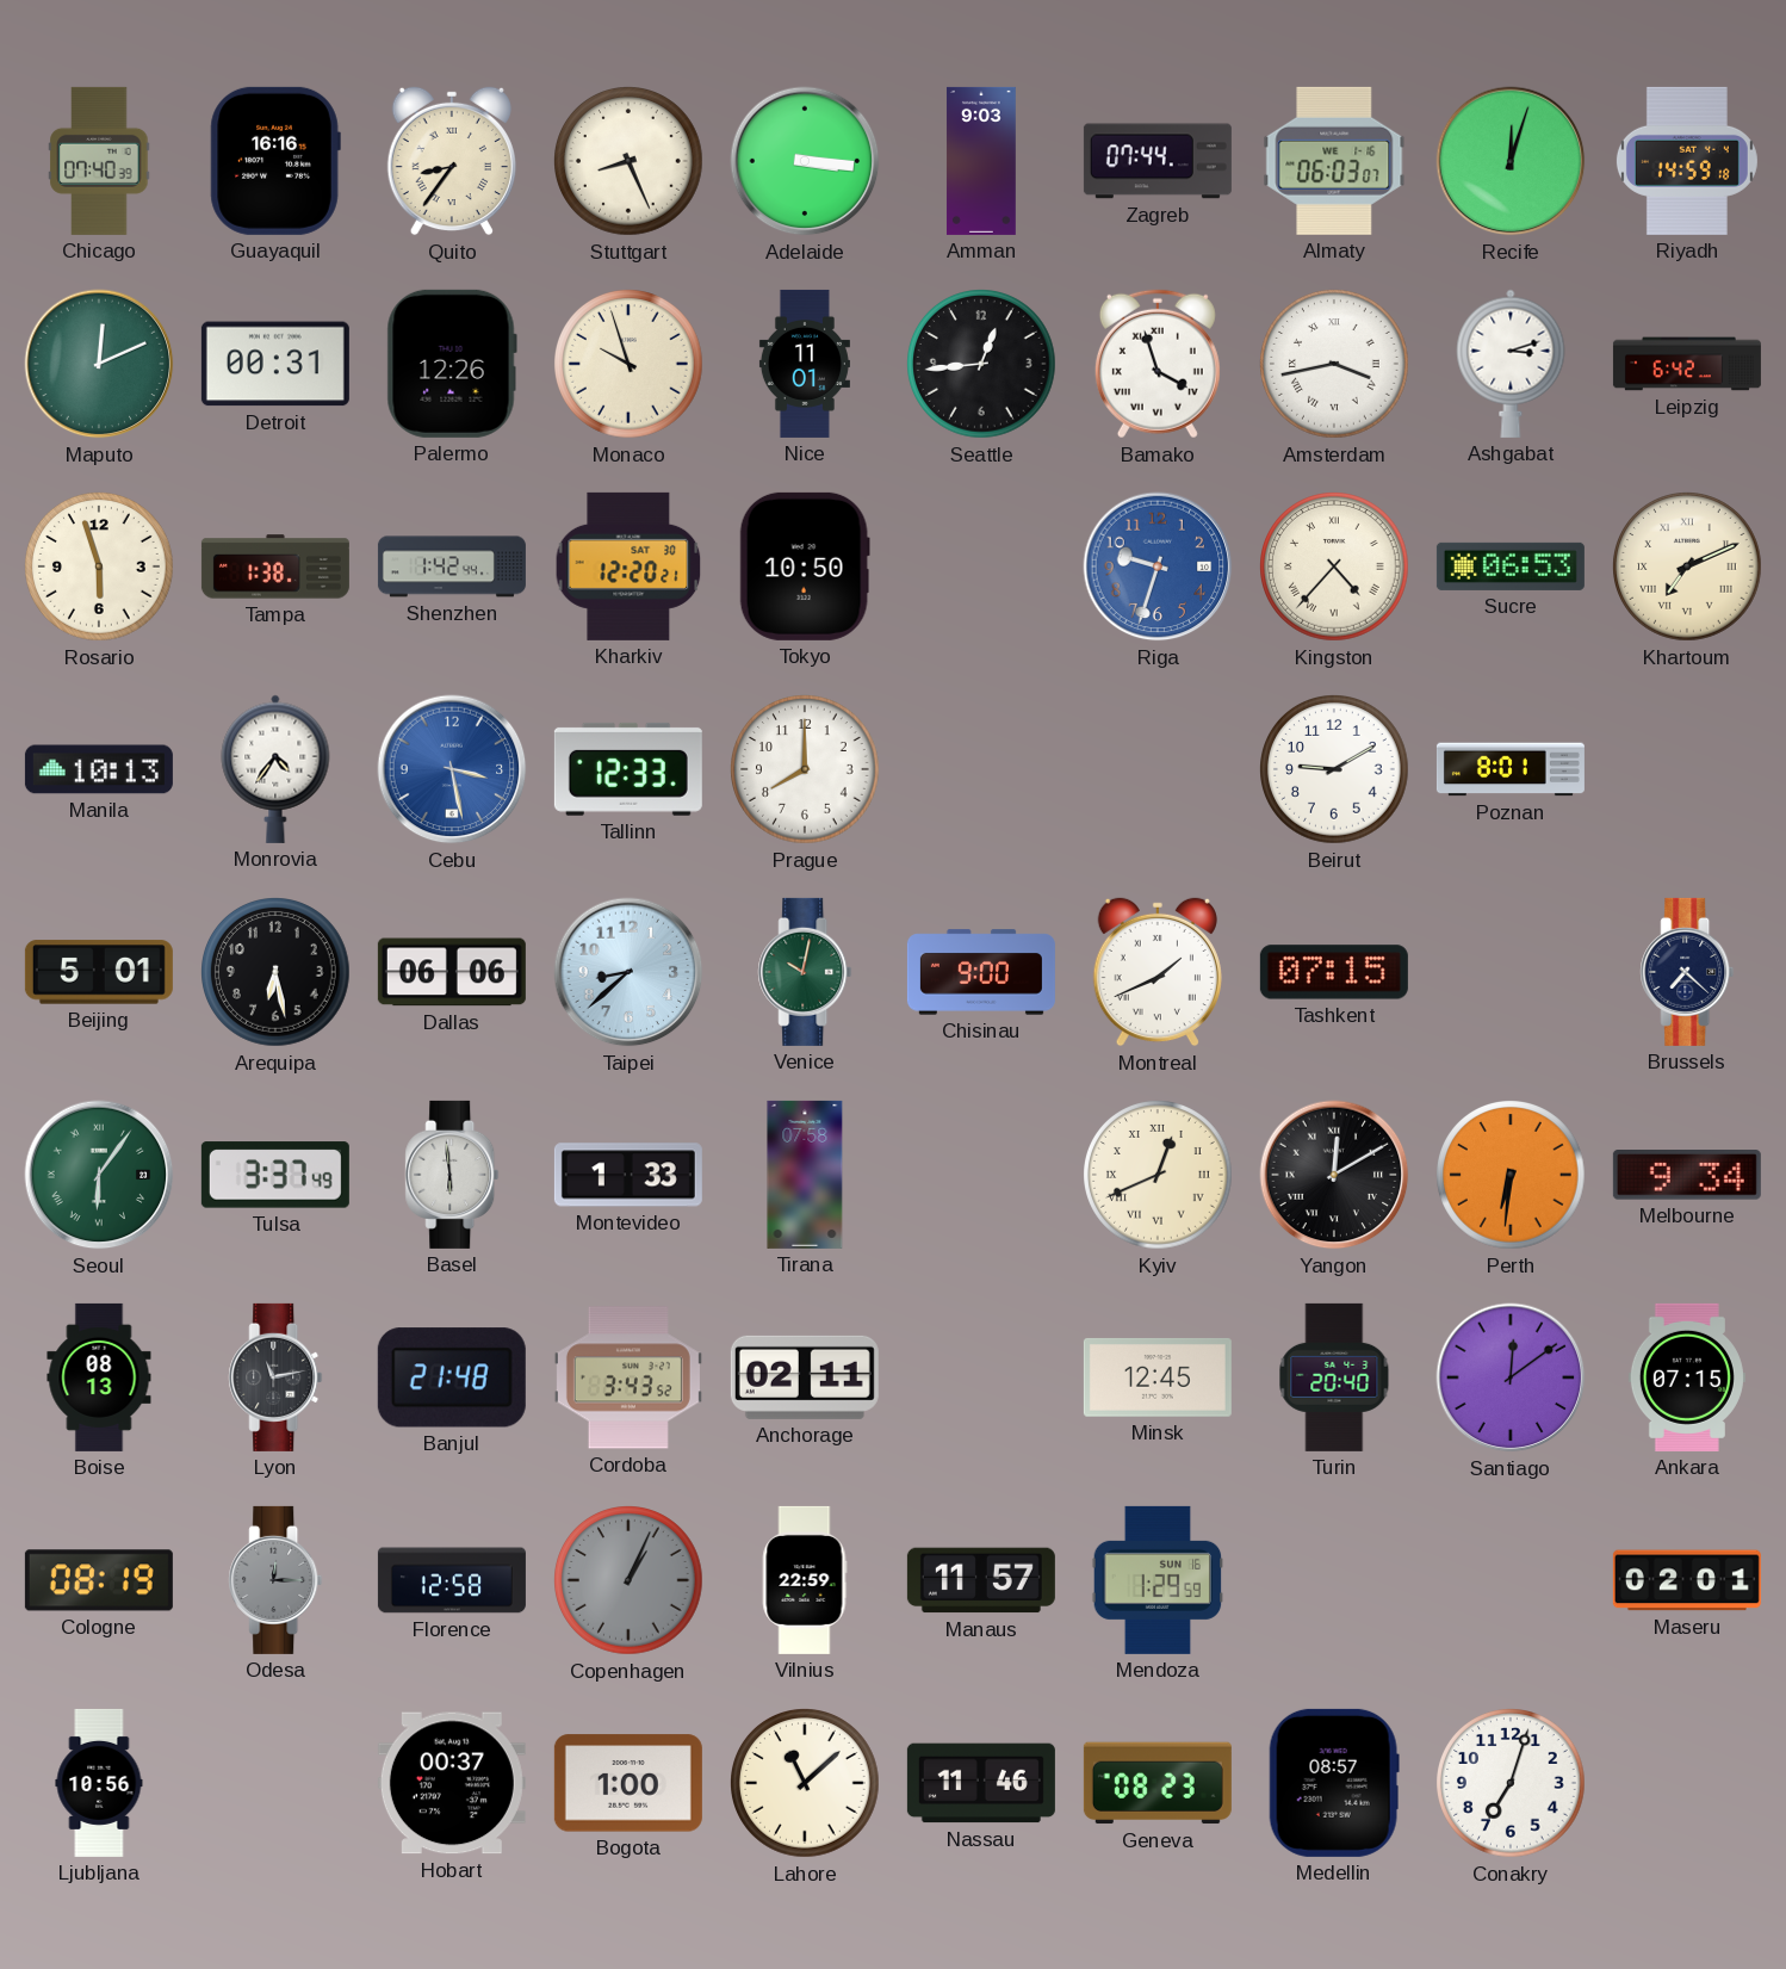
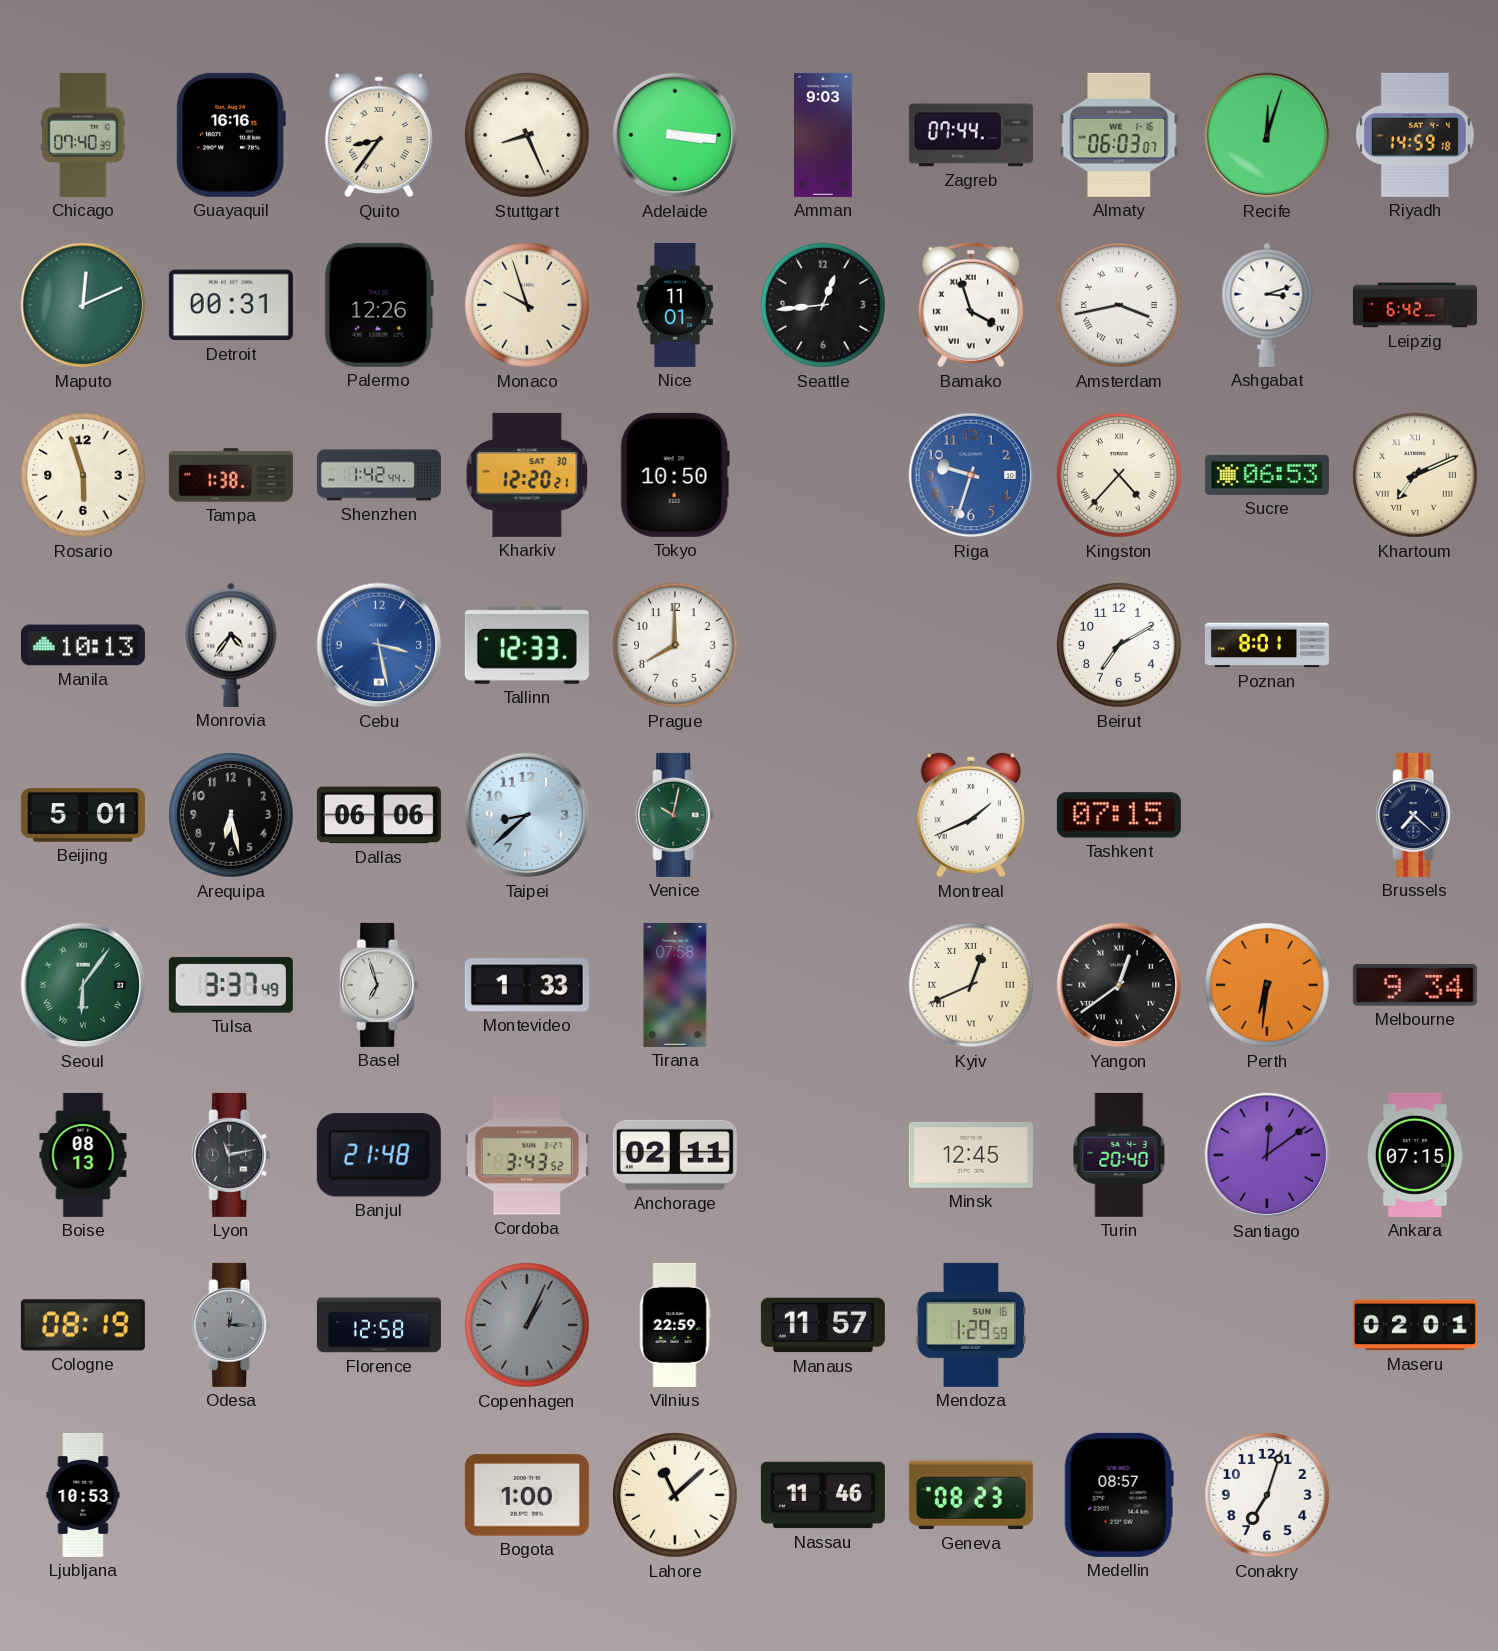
Beirut: 9:10 -> 7:10
Chisinau: 9:00 -> none
Basel: 5:59 -> 6:57
Yangon: 12:10 -> 12:39
Ljubljana: 10:56 -> 10:53
Hobart: 00:37 -> none
